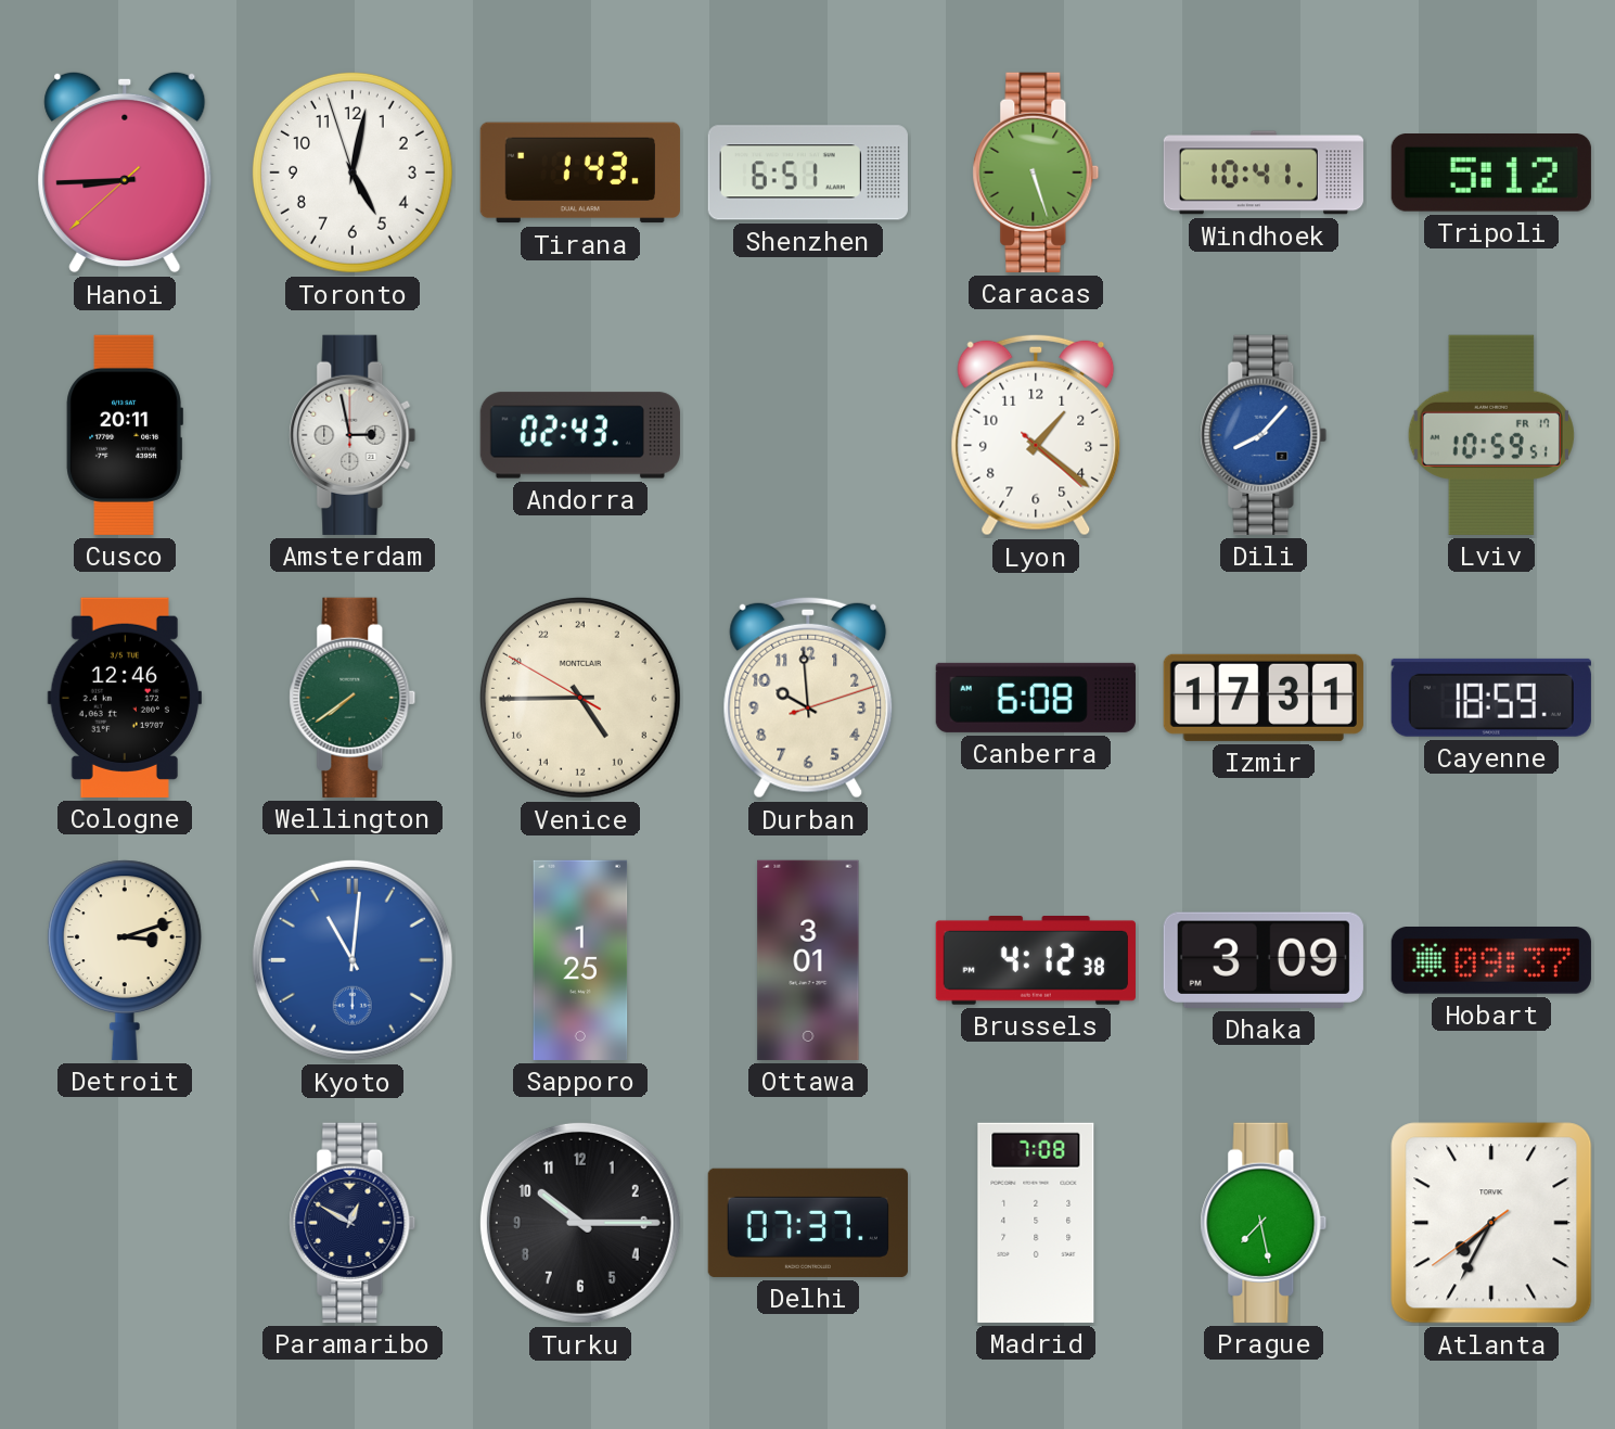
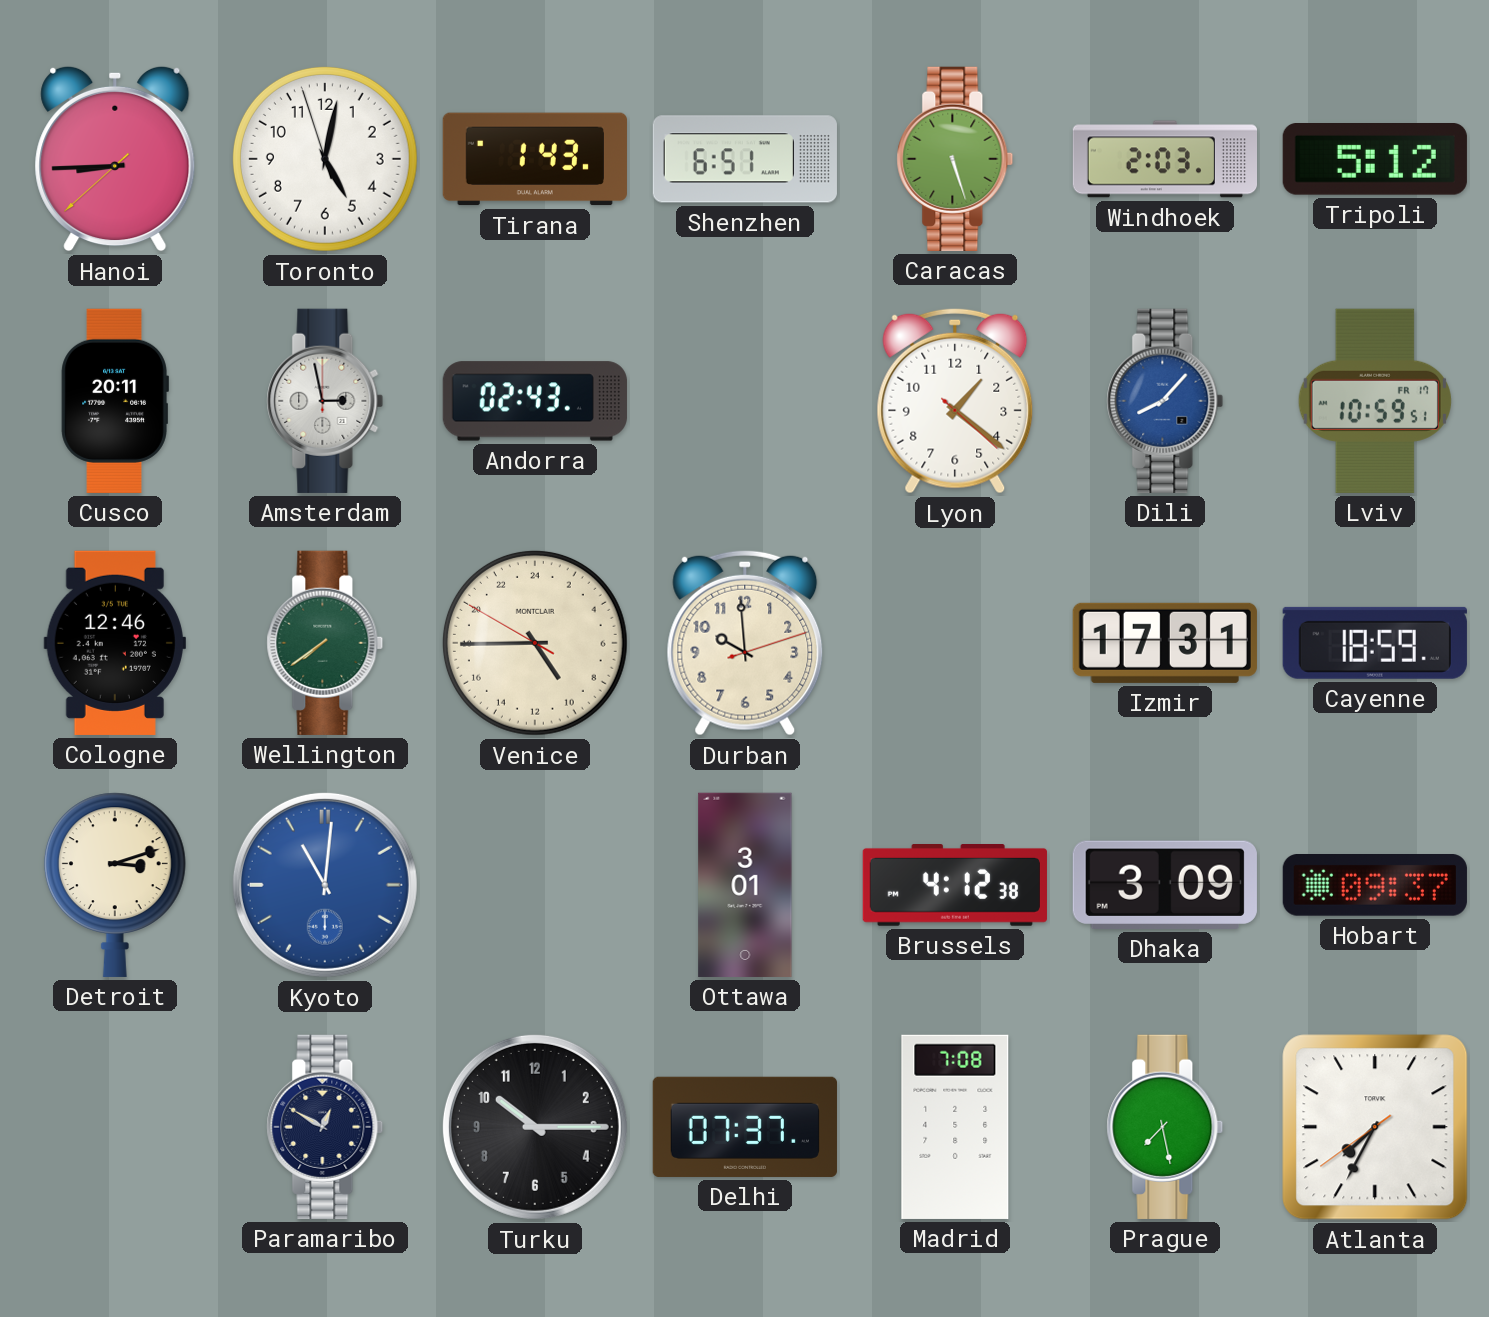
Windhoek: 10:41 -> 2:03
Canberra: 6:08 -> none
Sapporo: 1:25 -> none
